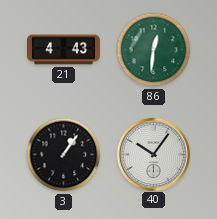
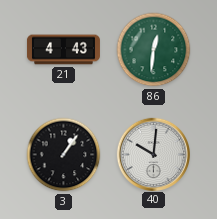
40: 10:06 -> 10:01
